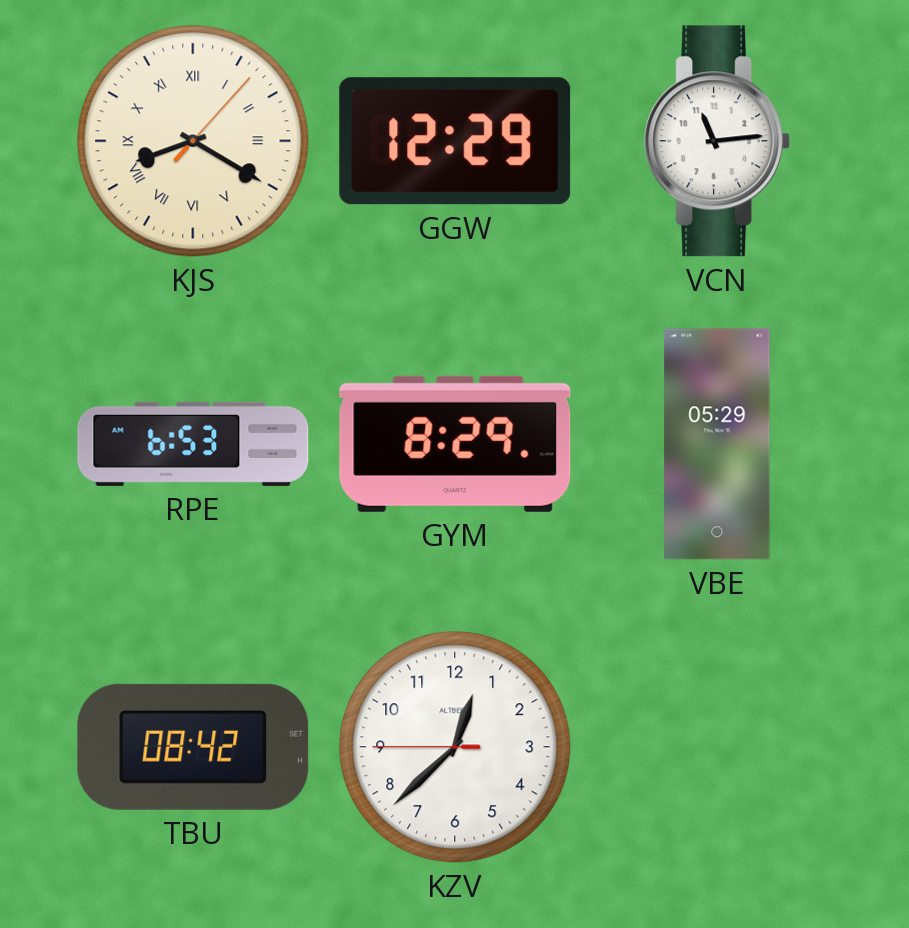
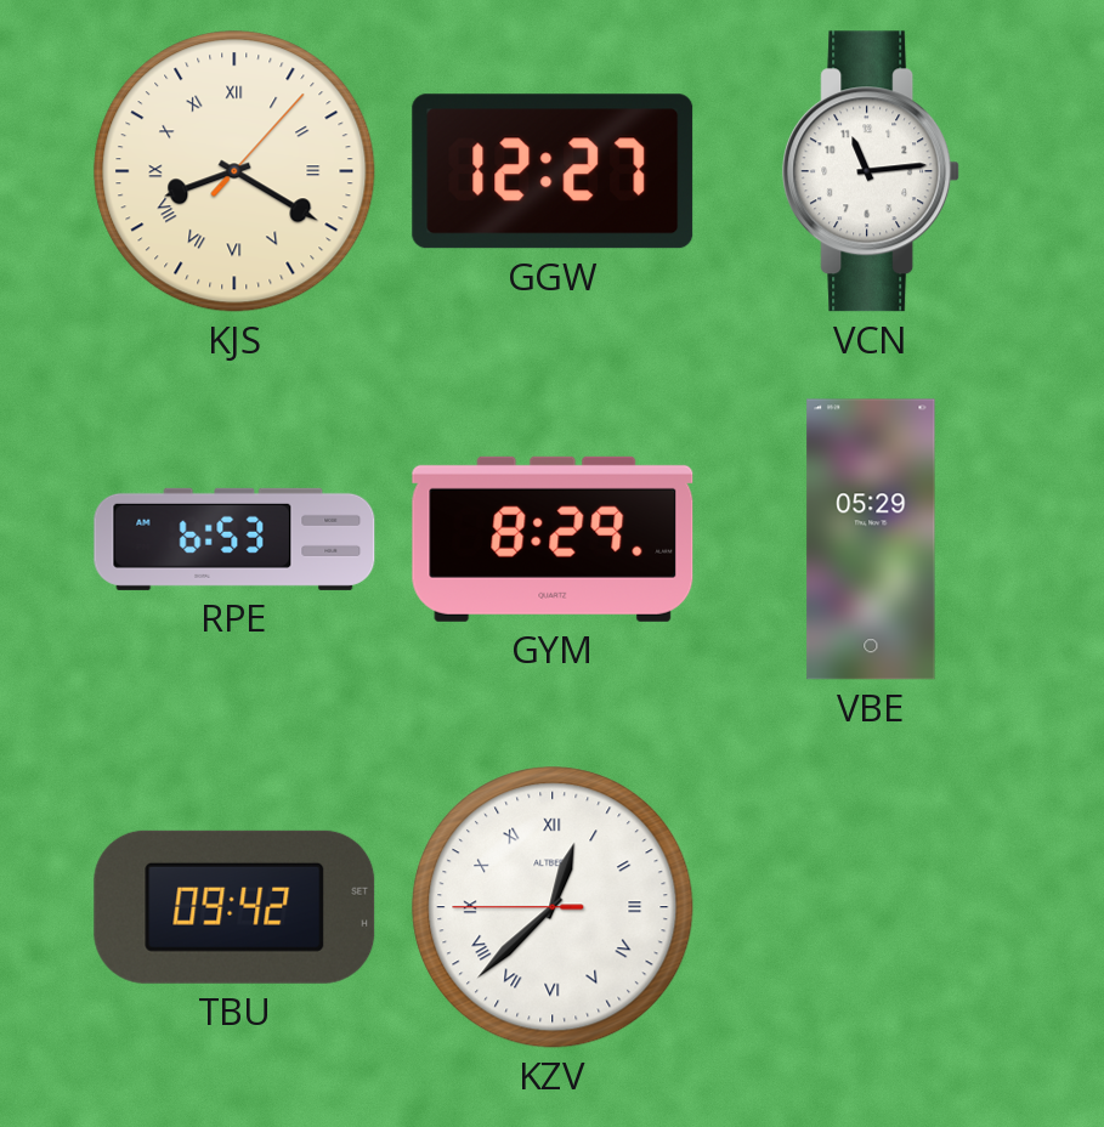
GGW: 12:29 -> 12:27
TBU: 08:42 -> 09:42
KZV numerals: Arabic -> Roman
